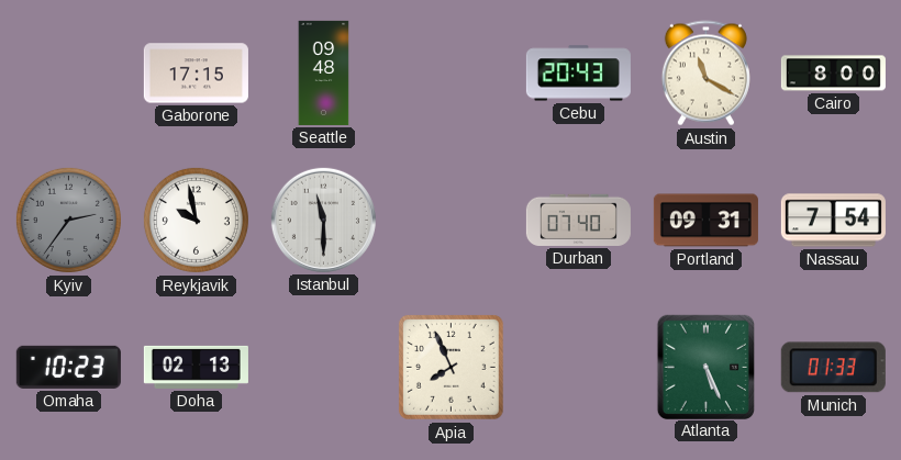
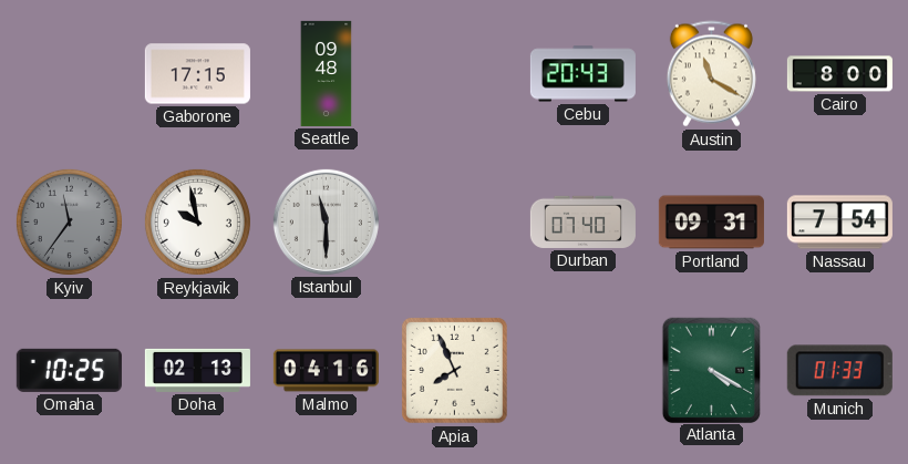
Kyiv: 2:36 -> 11:36
Omaha: 10:23 -> 10:25
Malmo: none -> 04:16
Atlanta: 5:26 -> 4:20
